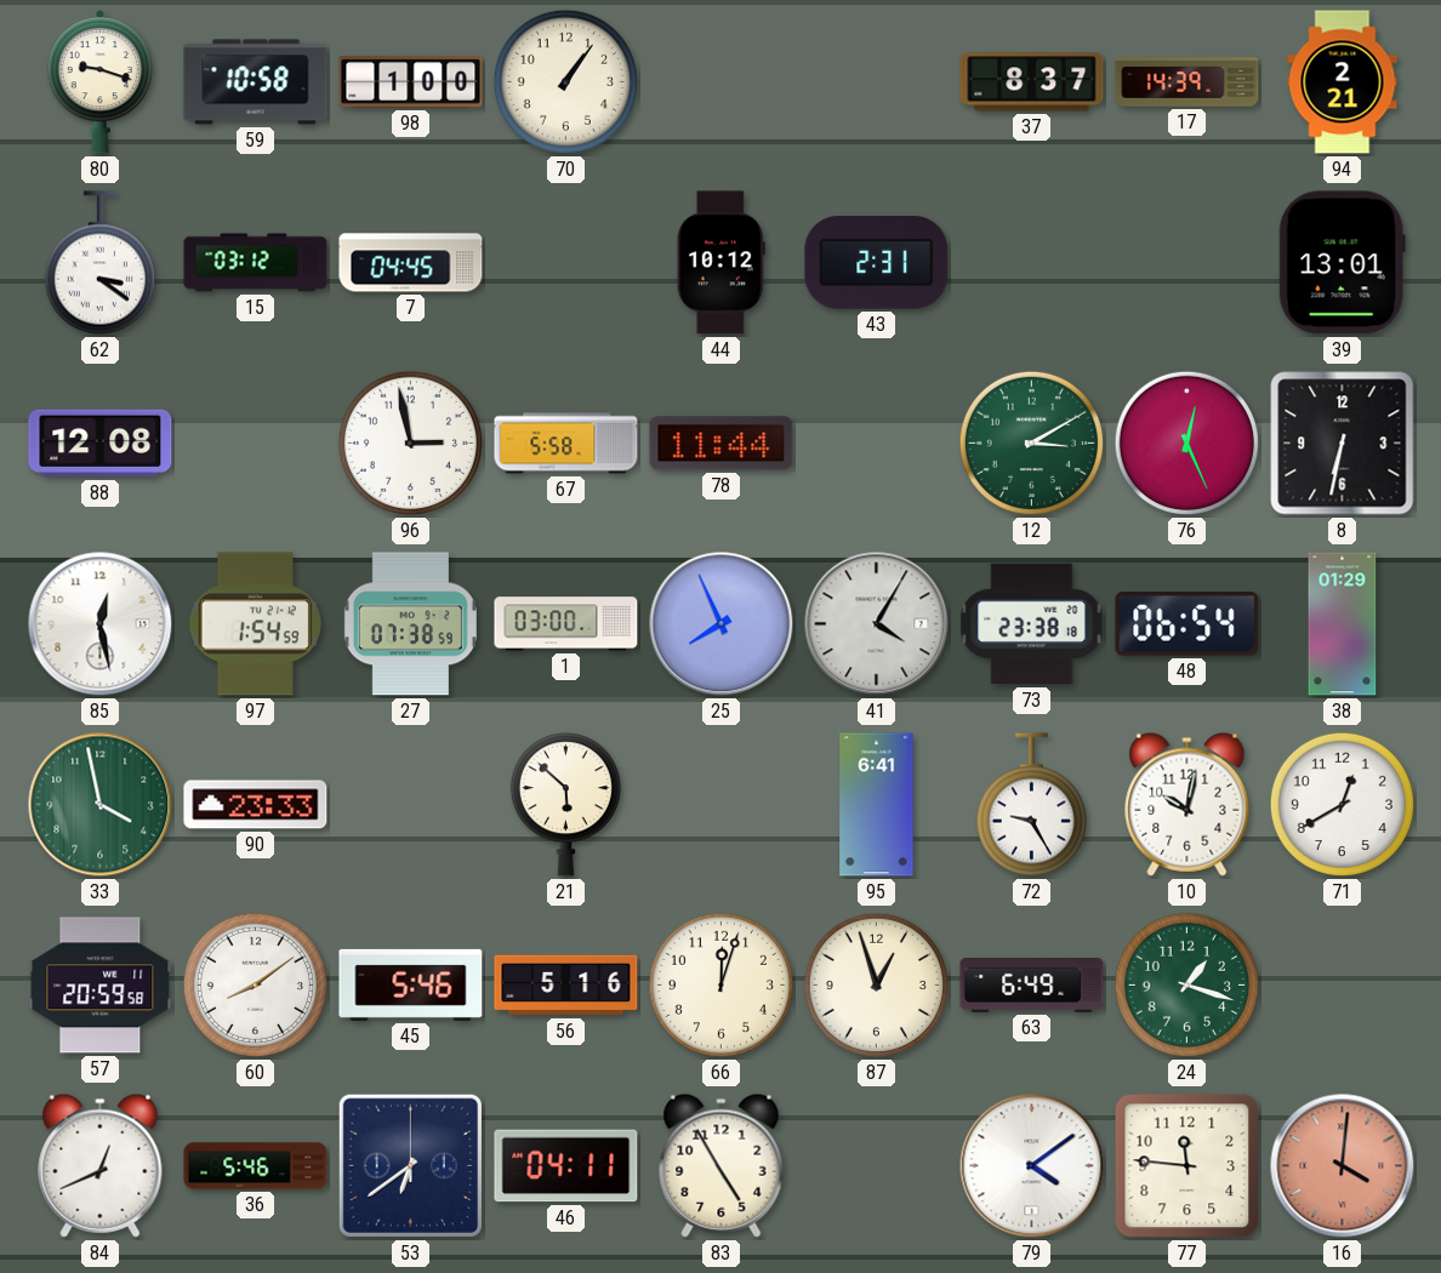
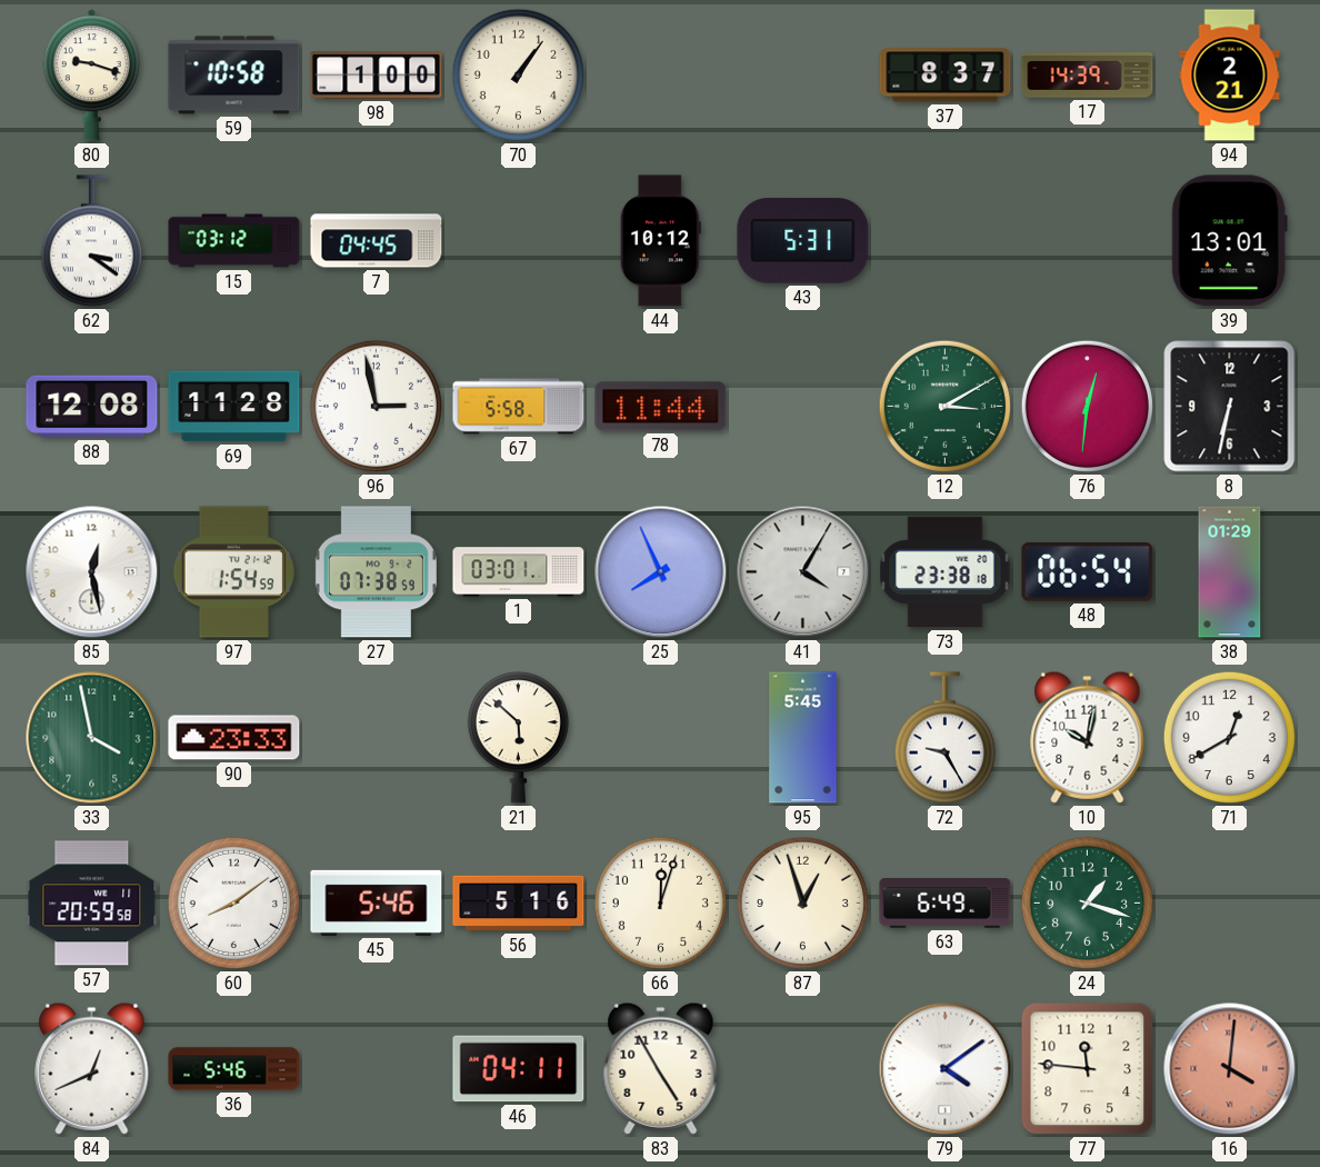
43: 2:31 -> 5:31
69: none -> 11:28
76: 12:26 -> 12:31
1: 03:00 -> 03:01
95: 6:41 -> 5:45
53: 6:39 -> none
